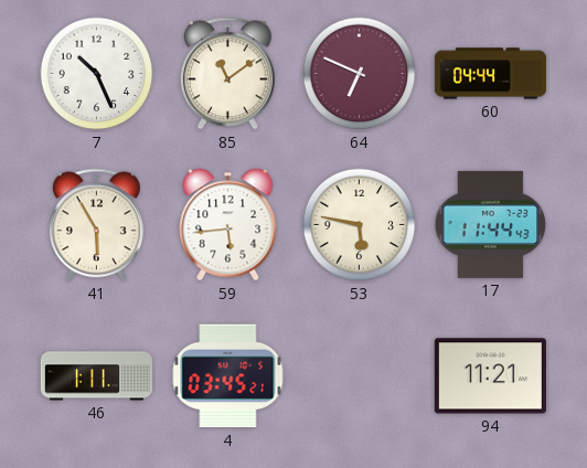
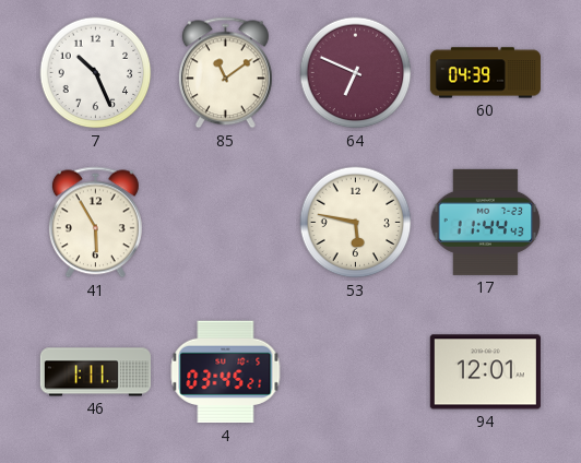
60: 04:44 -> 04:39
59: 5:44 -> none
94: 11:21 -> 12:01
